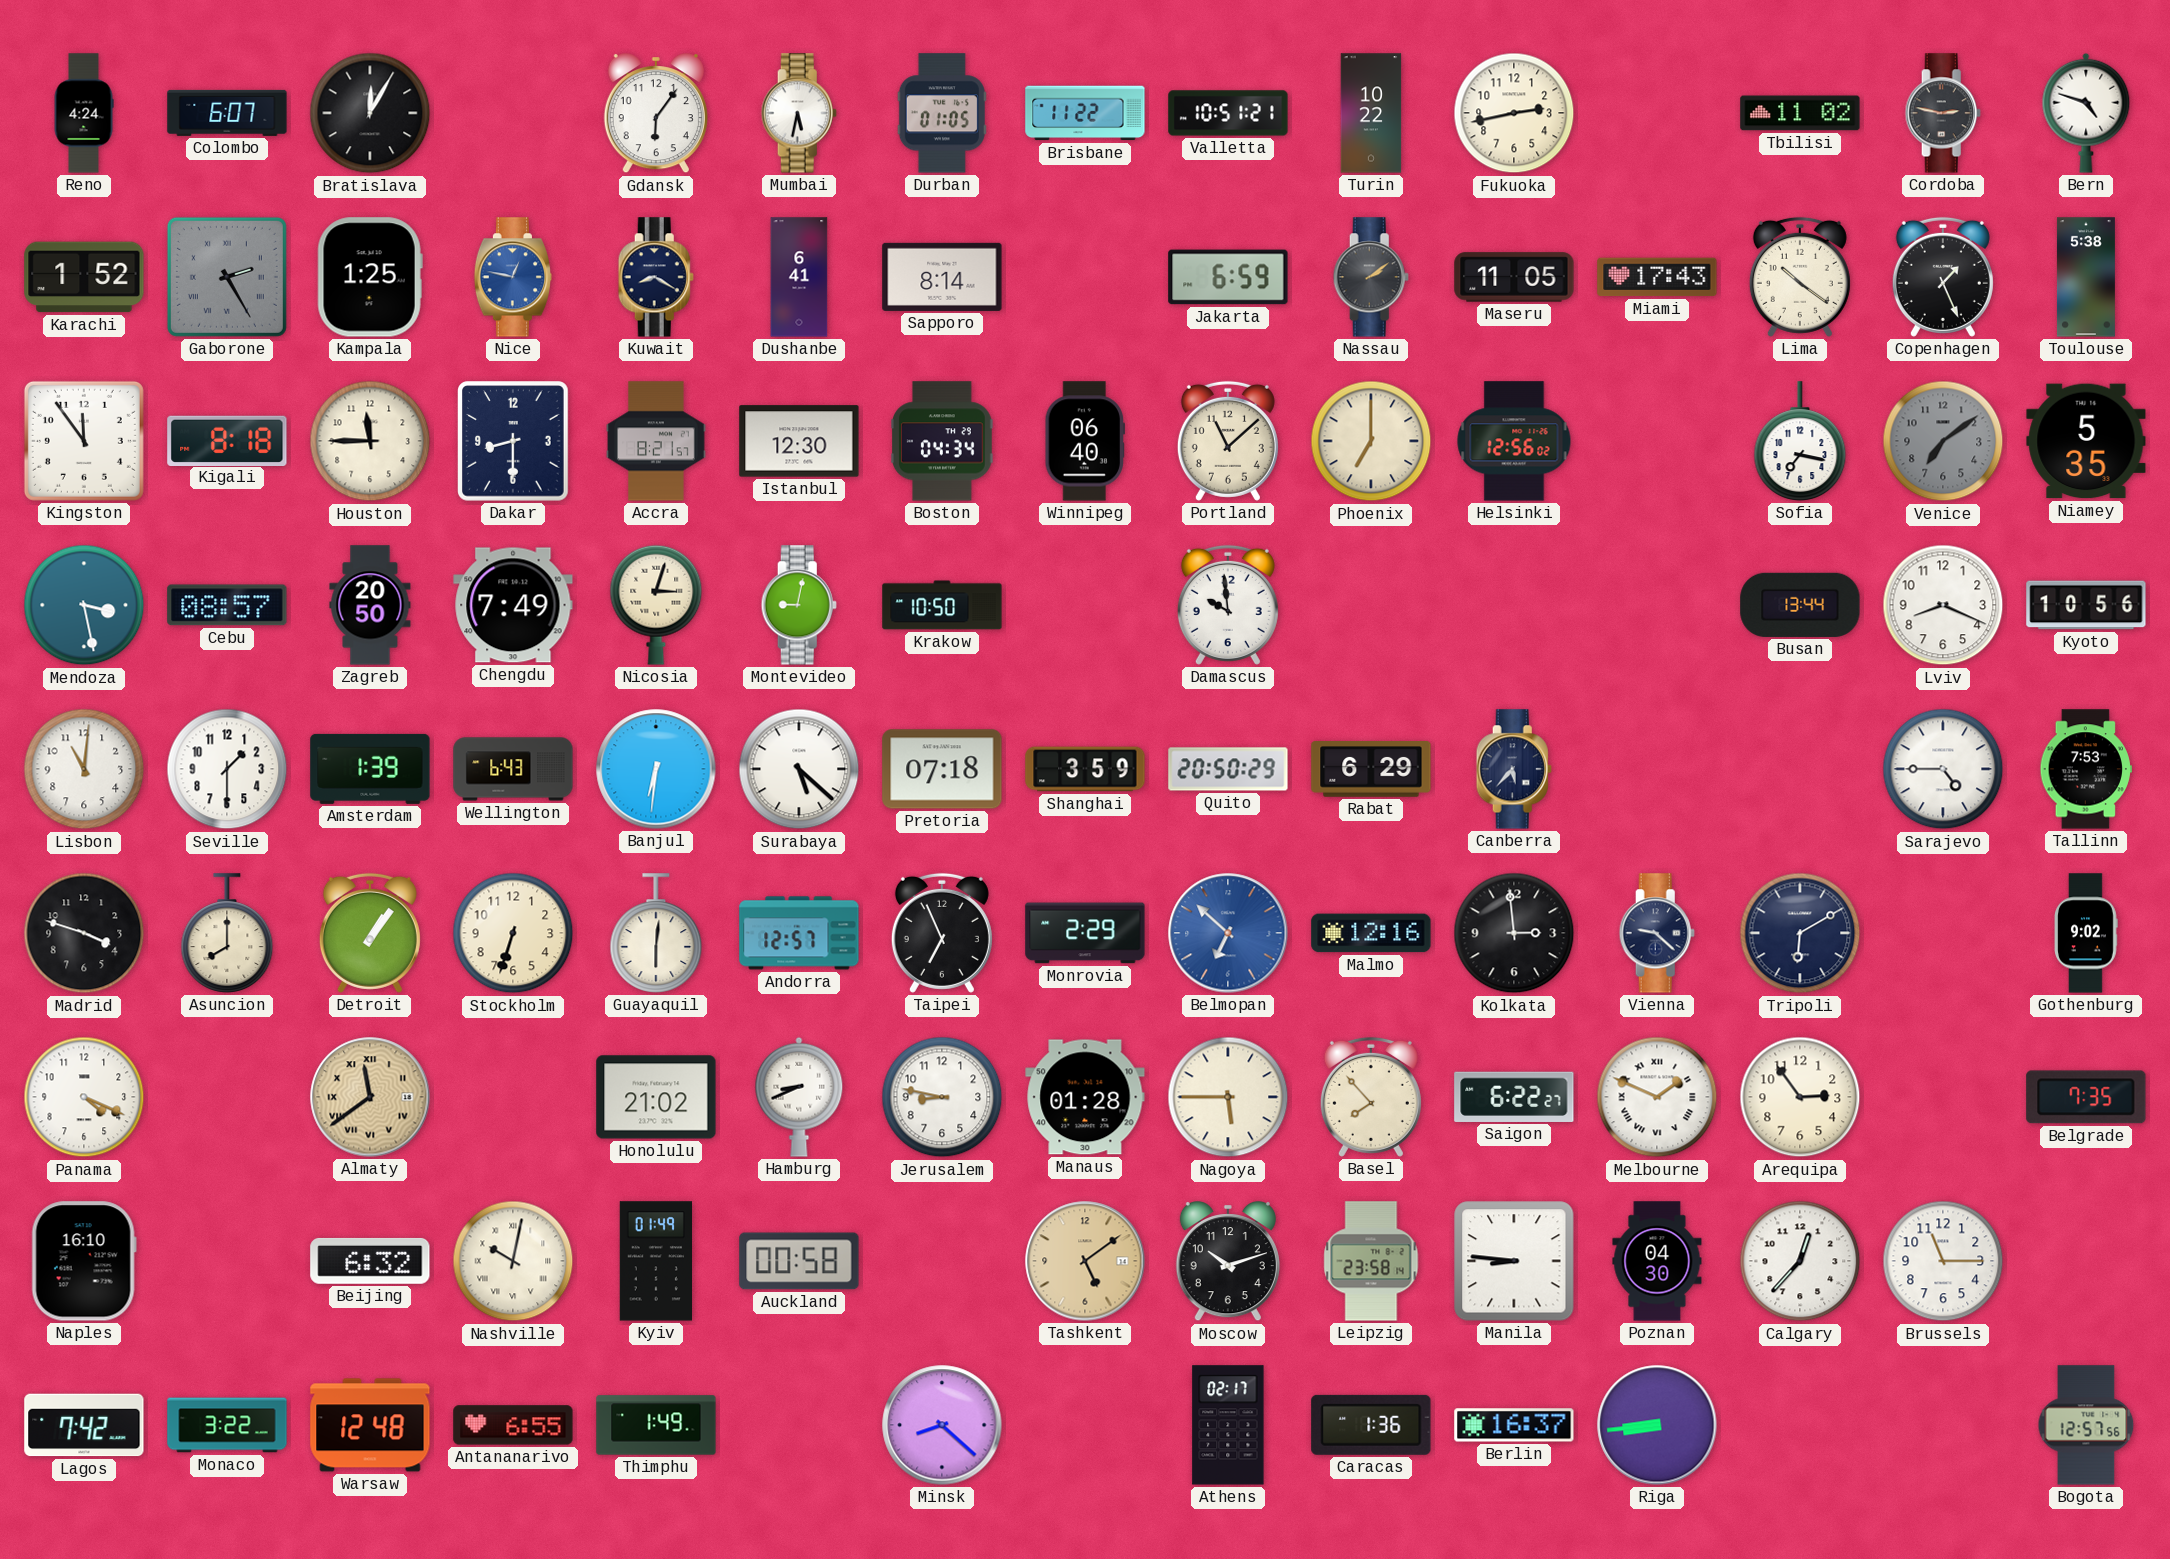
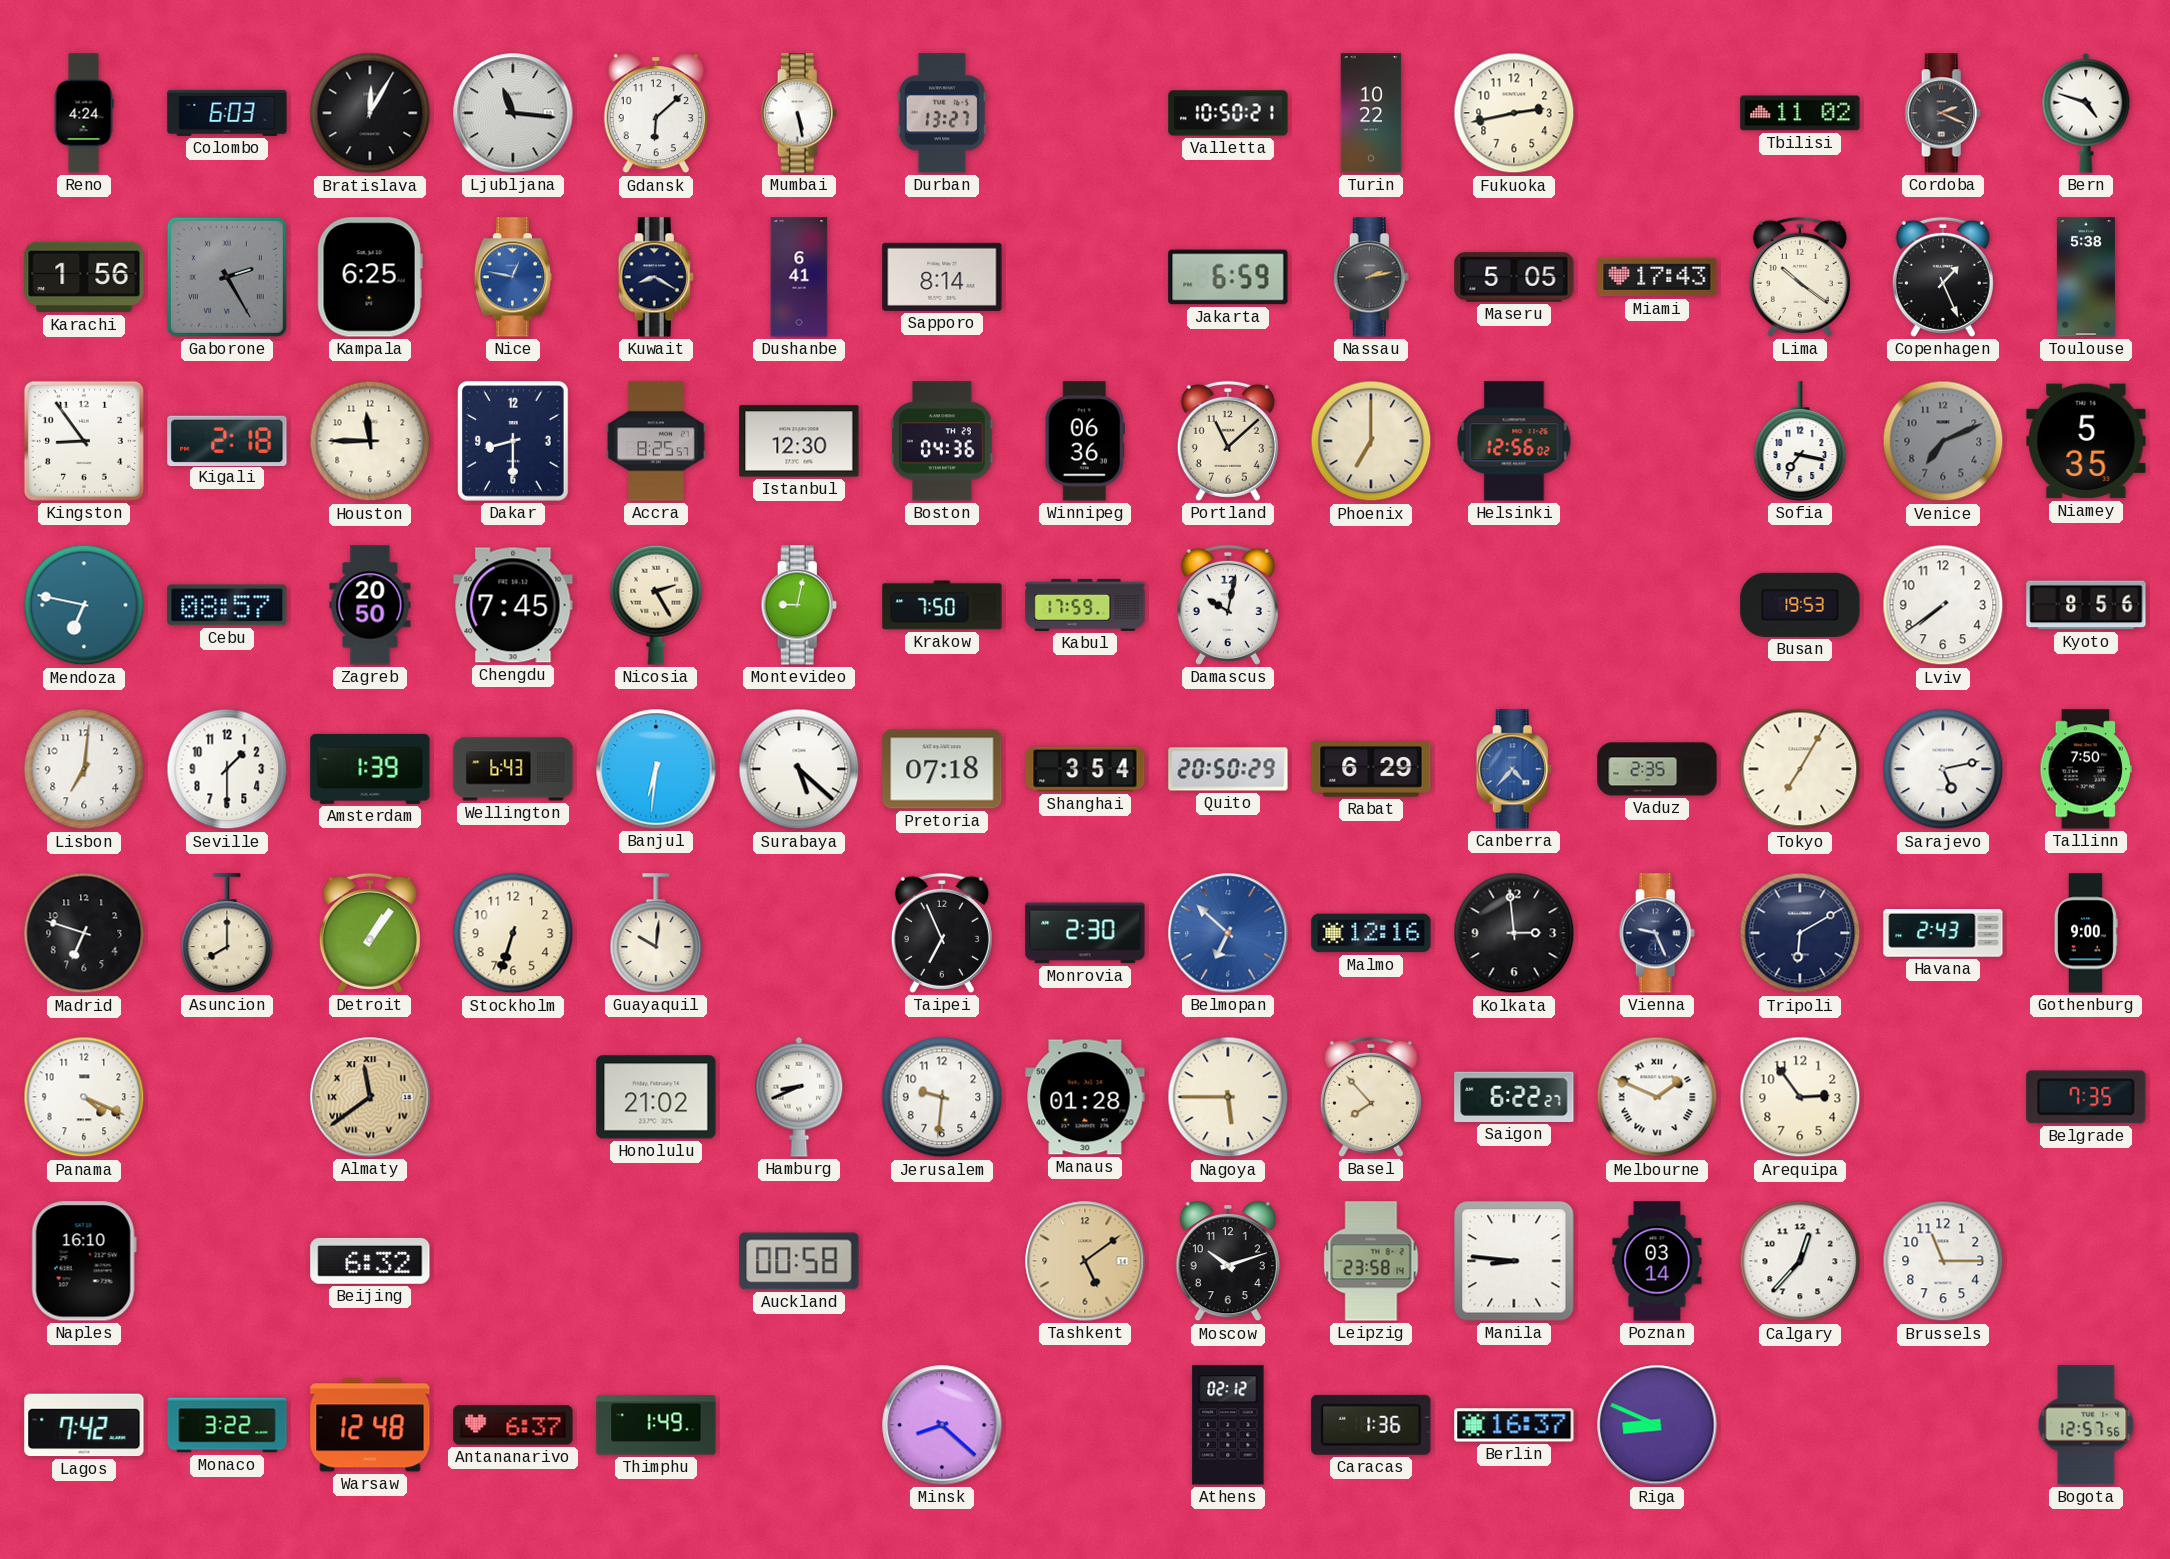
Colombo: 6:07 -> 6:03
Ljubljana: none -> 11:16
Gdansk: 6:06 -> 6:08
Mumbai: 5:32 -> 5:28
Durban: 01:05 -> 13:27
Brisbane: 11:22 -> none
Valletta: 10:51 -> 10:50
Cordoba: 2:47 -> 2:19
Karachi: 1:52 -> 1:56
Kampala: 1:25 -> 6:25
Nassau: 2:09 -> 2:13
Maseru: 11:05 -> 5:05
Kingston: 11:54 -> 8:54
Kigali: 8:18 -> 2:18
Accra: 8:21 -> 8:25
Boston: 04:34 -> 04:36
Winnipeg: 06:40 -> 06:36
Venice: 7:09 -> 7:11
Mendoza: 3:28 -> 6:47
Chengdu: 7:49 -> 7:45
Nicosia: 3:03 -> 2:25
Krakow: 10:50 -> 7:50
Kabul: none -> 17:59
Damascus: 9:59 -> 10:02
Busan: 13:44 -> 19:53
Lviv: 8:19 -> 7:39
Kyoto: 10:56 -> 8:56
Lisbon: 11:01 -> 7:01
Shanghai: 3:59 -> 3:54
Canberra: 5:37 -> 4:37
Canberra dial: navy -> blue
Vaduz: none -> 2:35
Tokyo: none -> 7:05
Sarajevo: 4:45 -> 5:13
Tallinn: 7:53 -> 7:50
Madrid: 3:48 -> 6:48
Guayaquil: 6:01 -> 10:01
Andorra: 12:57 -> none
Monrovia: 2:29 -> 2:30
Vienna: 9:22 -> 9:26
Havana: none -> 2:43
Gothenburg: 9:02 -> 9:00
Jerusalem: 8:47 -> 9:31
Nashville: 10:02 -> none
Kyiv: 01:49 -> none
Poznan: 04:30 -> 03:14
Antananarivo: 6:55 -> 6:37
Athens: 02:17 -> 02:12
Riga: 8:44 -> 8:49
